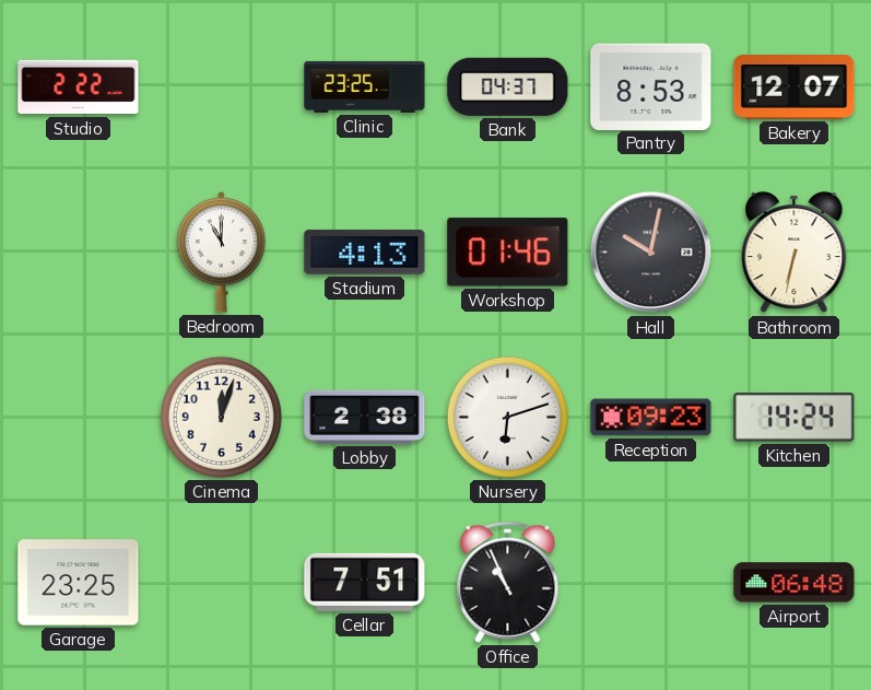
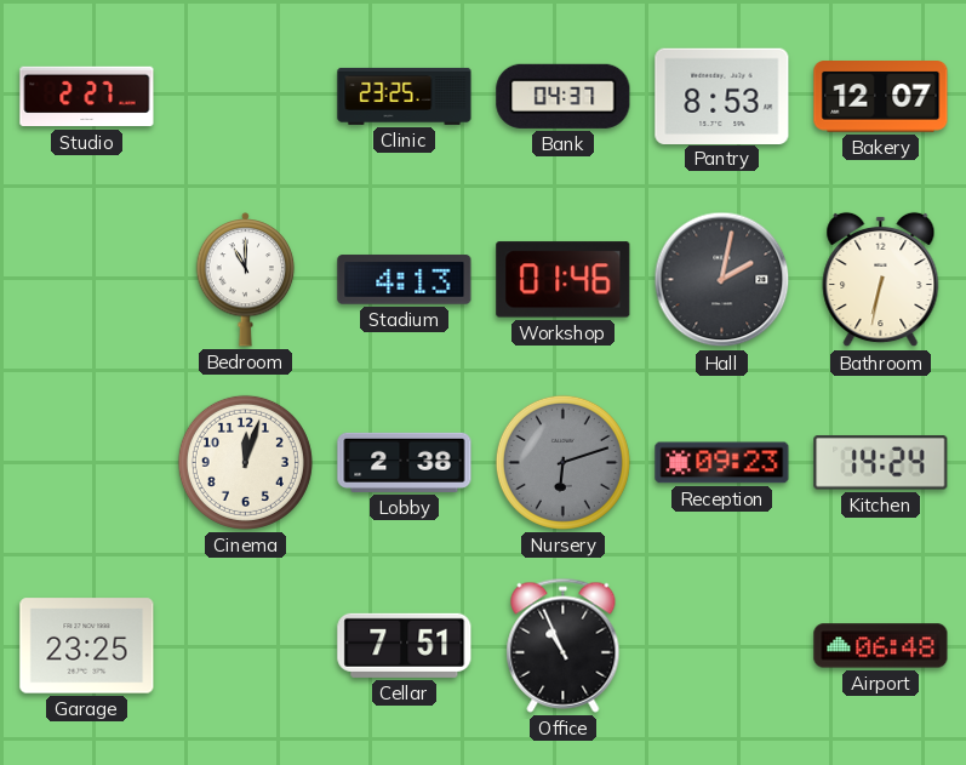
Studio: 2:22 -> 2:27
Hall: 10:02 -> 2:02
Nursery dial: white -> grey
